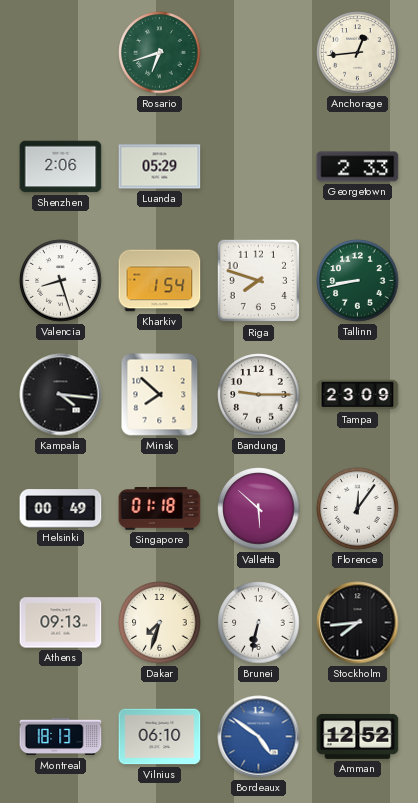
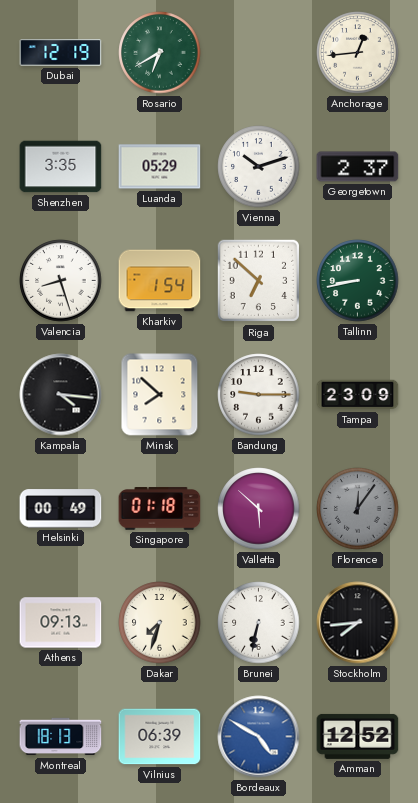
Dubai: none -> 12:19
Rosario: 6:42 -> 6:40
Shenzhen: 2:06 -> 3:35
Vienna: none -> 10:12
Georgetown: 2:33 -> 2:37
Riga: 7:48 -> 6:52
Florence dial: white -> grey
Vilnius: 06:10 -> 06:39
Bordeaux: 4:51 -> 4:50
